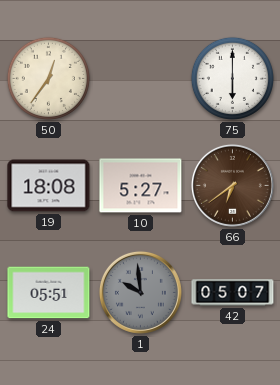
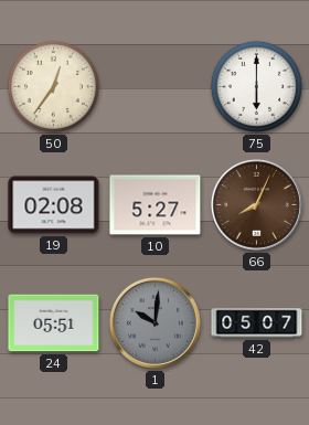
19: 18:08 -> 02:08
66: 6:39 -> 8:04
1: 9:59 -> 10:01
